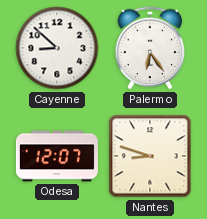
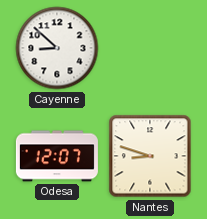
Palermo: 6:24 -> none
